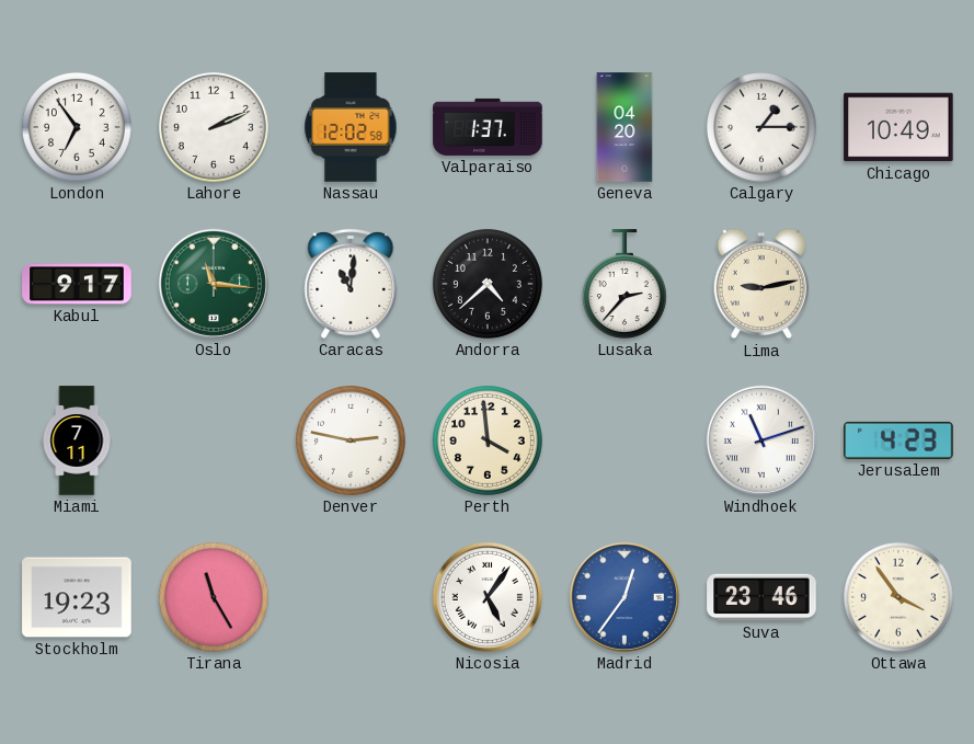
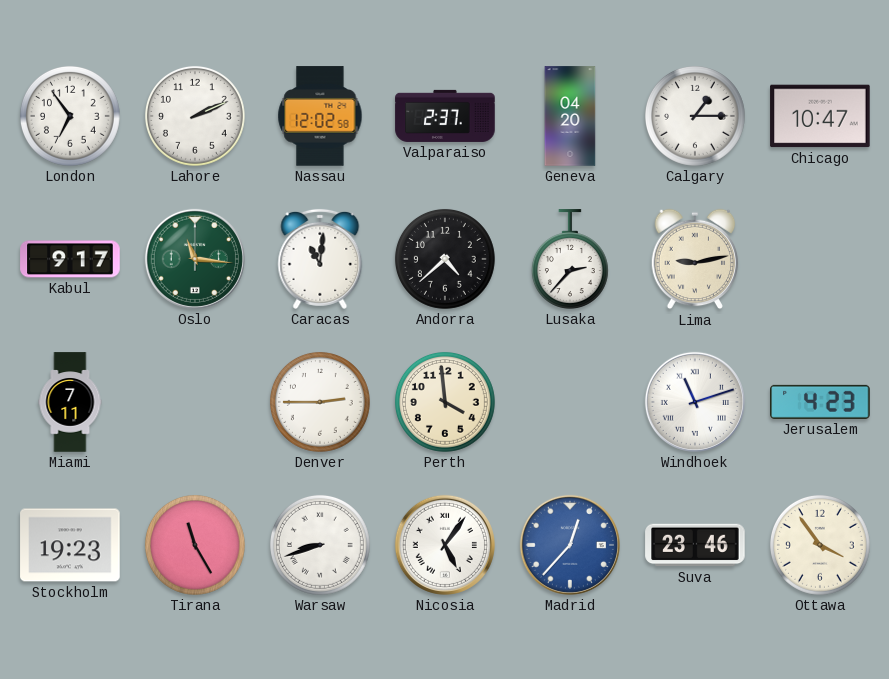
Valparaiso: 1:37 -> 2:37
Chicago: 10:49 -> 10:47
Denver: 2:47 -> 2:45
Warsaw: none -> 8:42
Madrid: 12:36 -> 12:37
